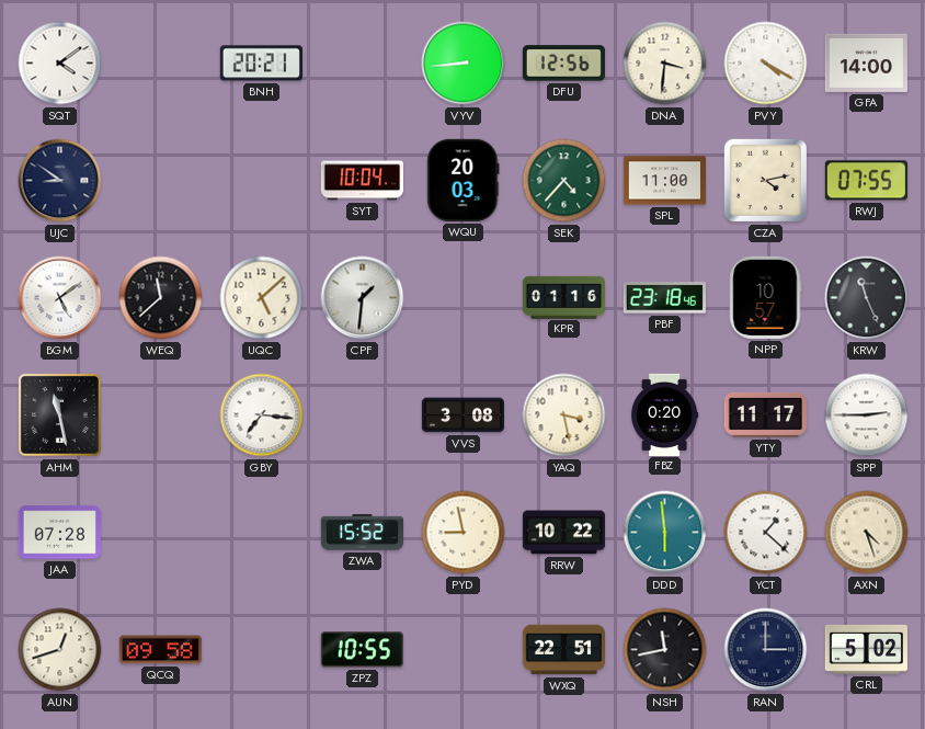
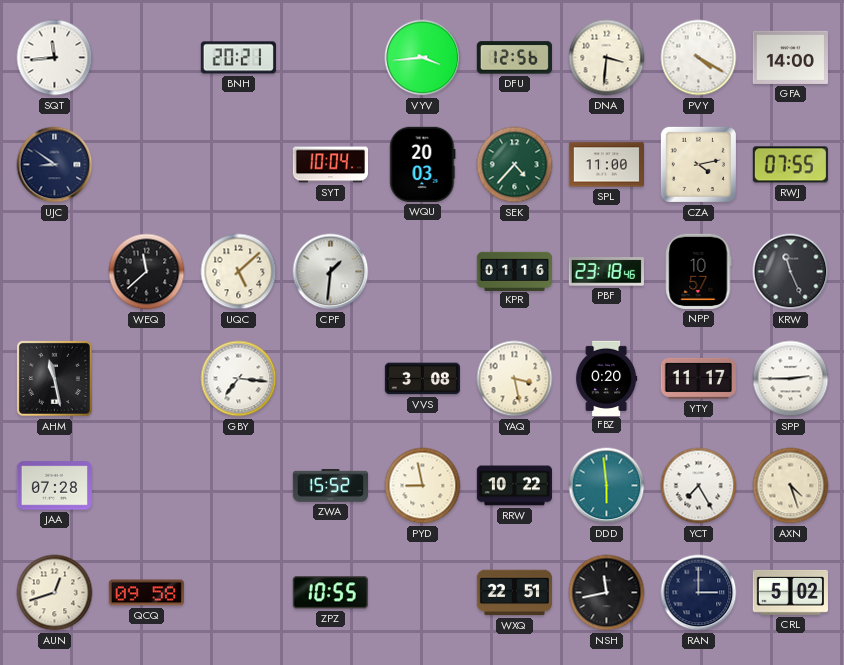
SQT: 4:09 -> 11:44
VYV: 8:44 -> 3:44
BGM: 5:09 -> none
YCT: 1:22 -> 7:25
